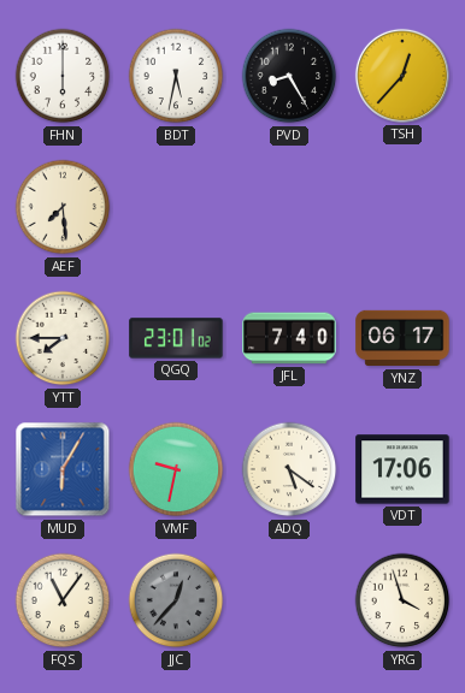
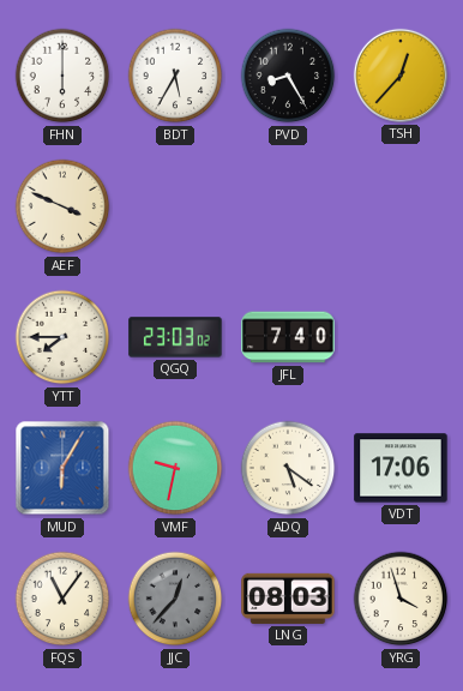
BDT: 5:32 -> 5:35
AEF: 7:29 -> 3:49
QGQ: 23:01 -> 23:03
YNZ: 06:17 -> none
LNG: none -> 08:03
